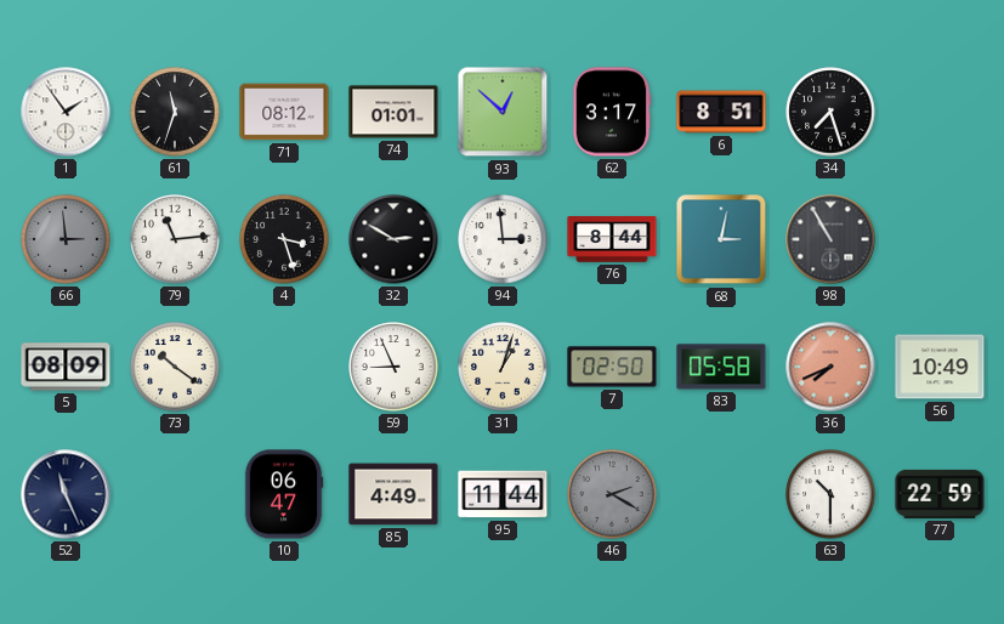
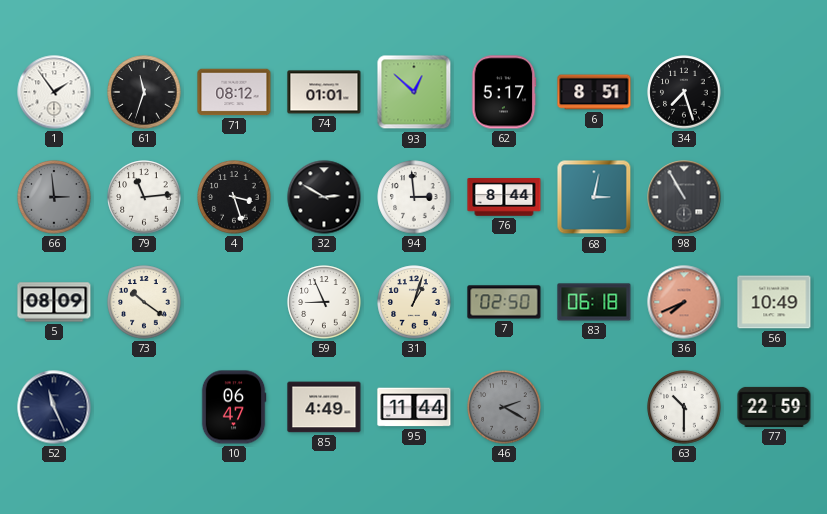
62: 3:17 -> 5:17
83: 05:58 -> 06:18
